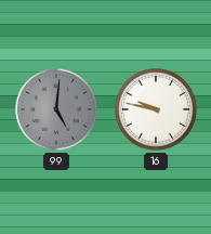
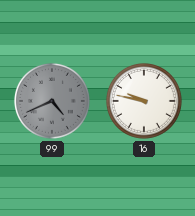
99: 5:01 -> 4:41
